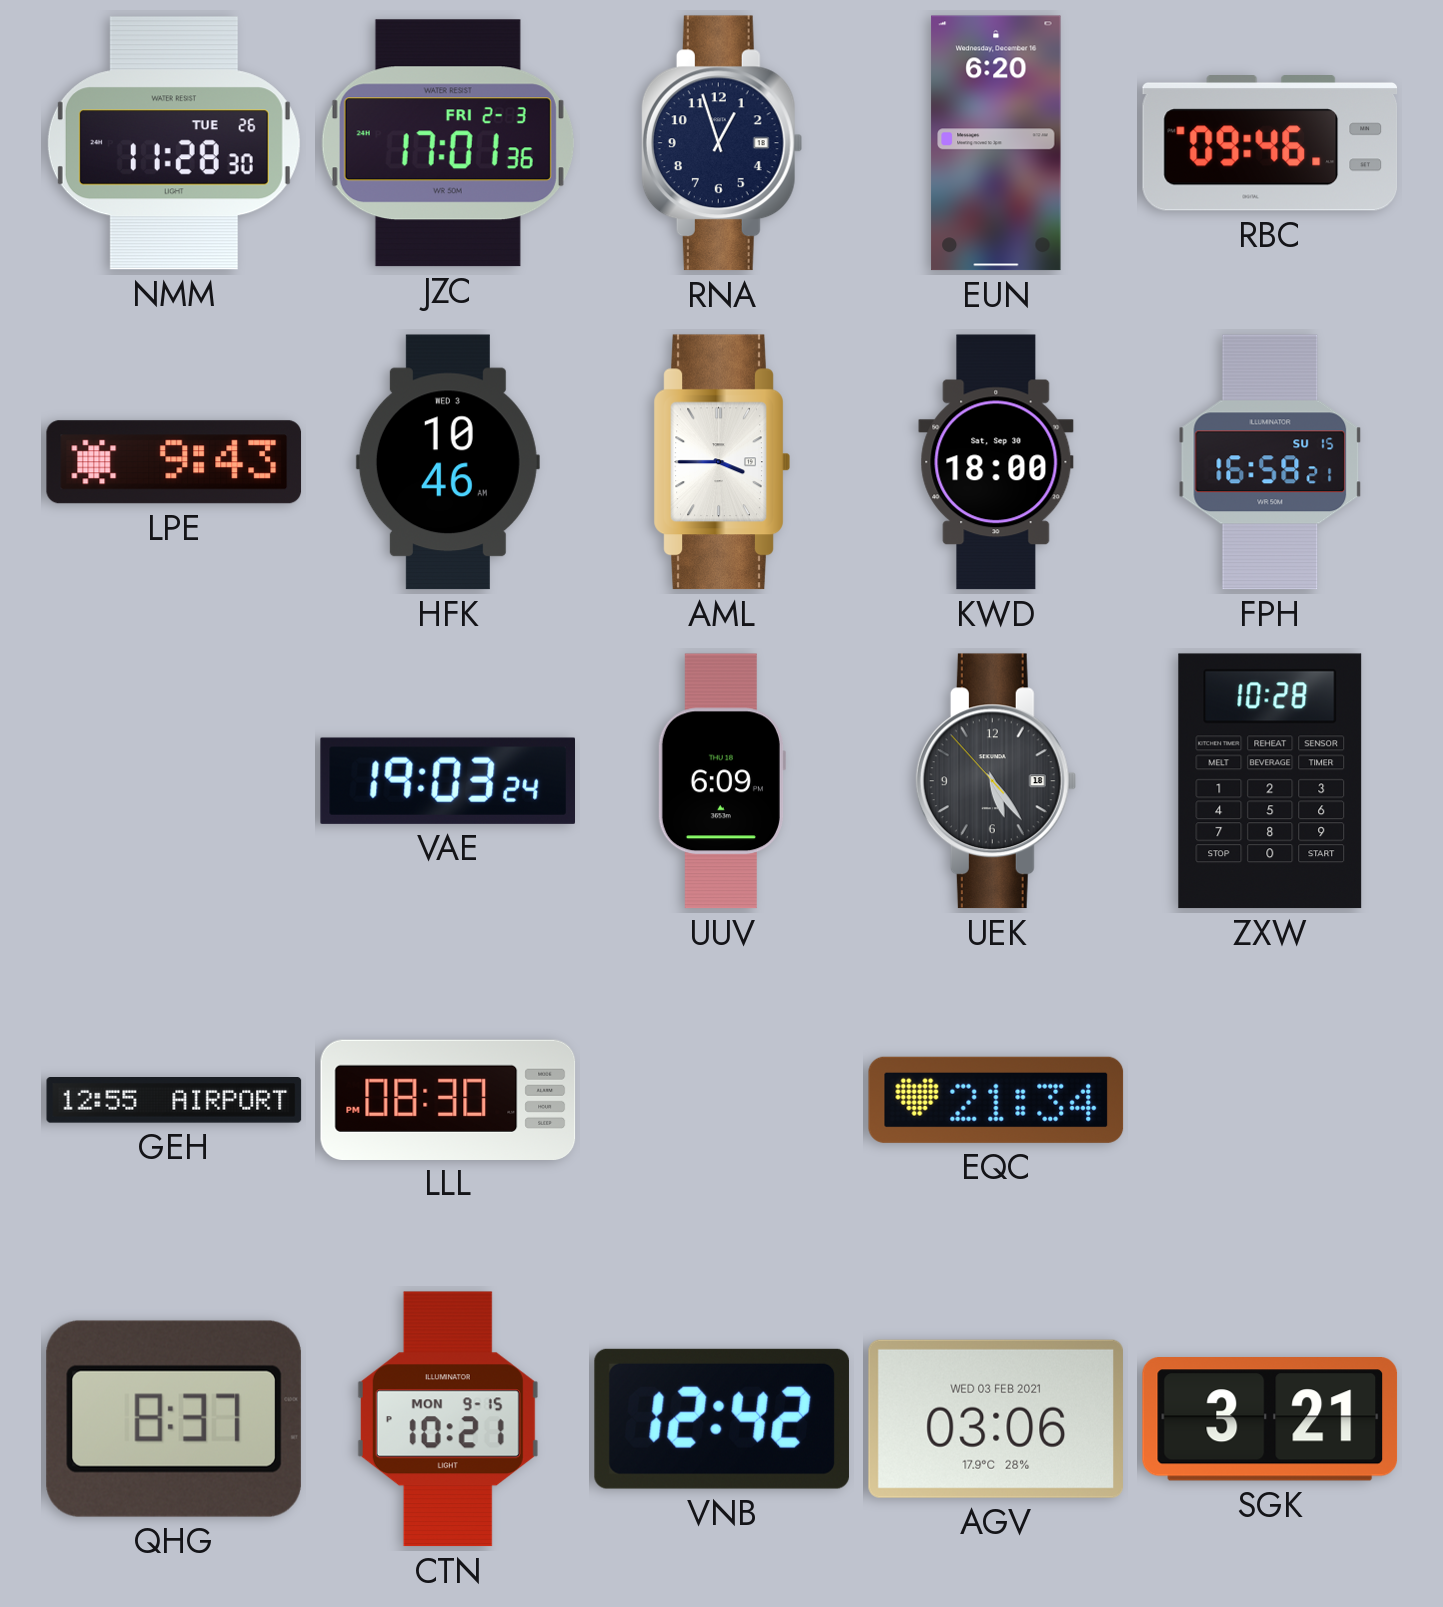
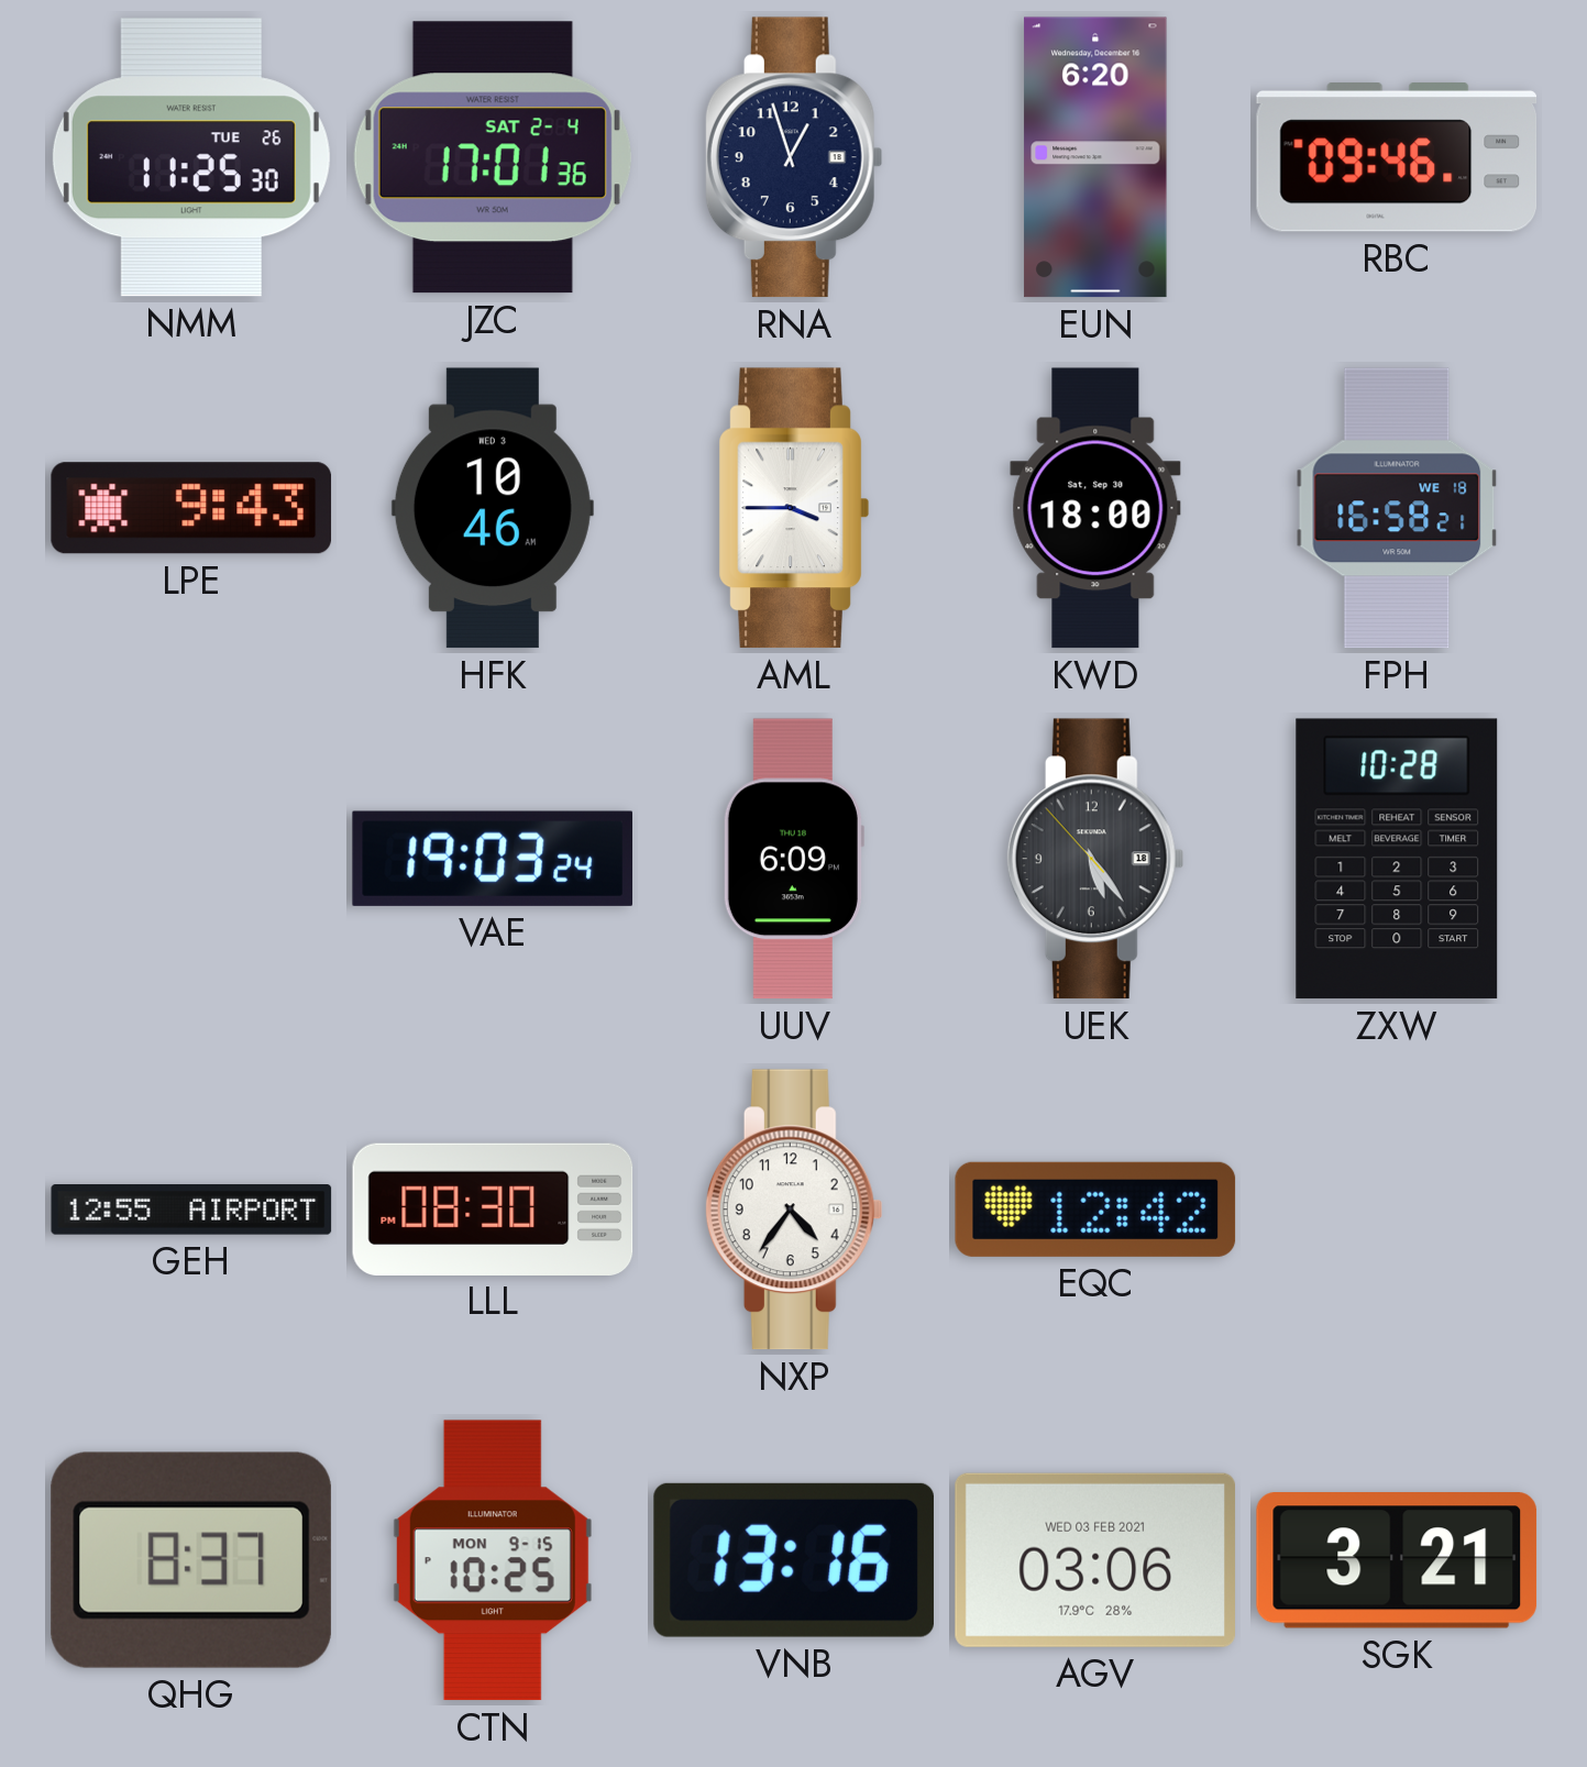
NMM: 11:28 -> 11:25
JZC date: FRI 2-3 -> SAT 2-4
FPH date: SU 15 -> WE 18
NXP: none -> 4:36
EQC: 21:34 -> 12:42
CTN: 10:21 -> 10:25
VNB: 12:42 -> 13:16
